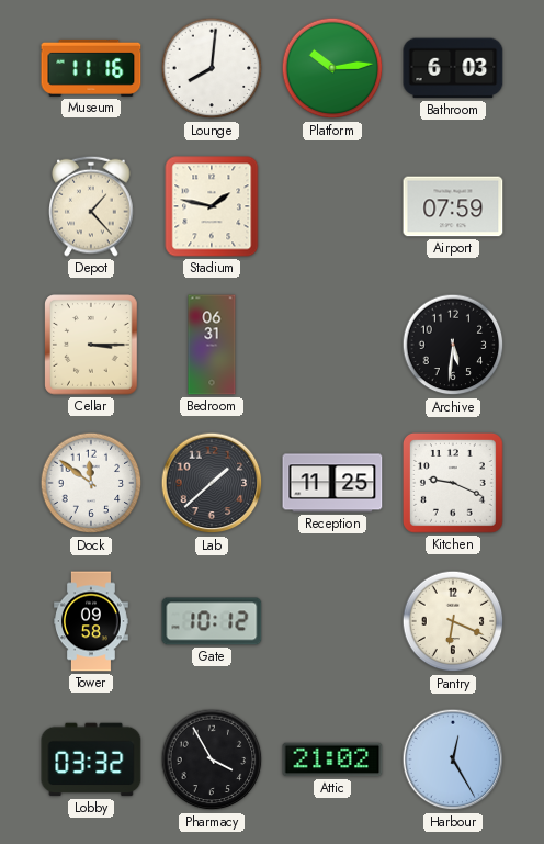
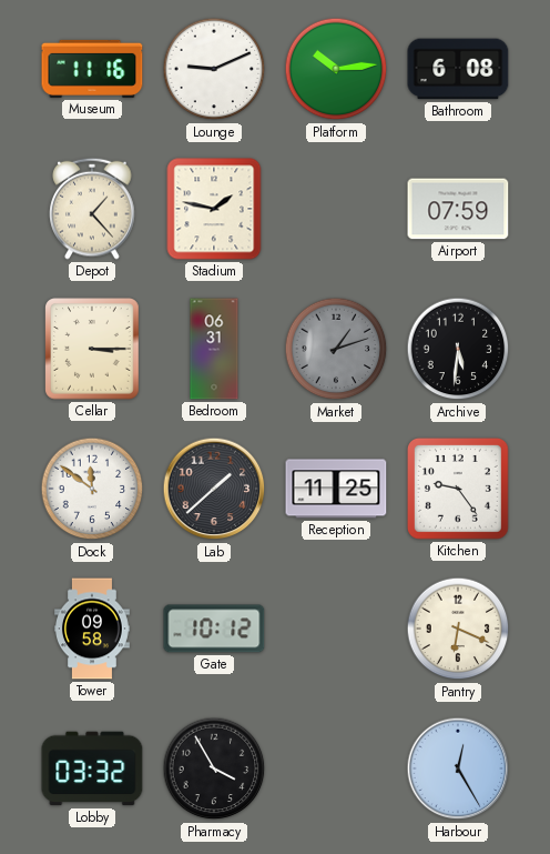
Lounge: 8:01 -> 9:11
Bathroom: 6:03 -> 6:08
Market: none -> 1:12
Kitchen: 9:19 -> 9:24
Attic: 21:02 -> none
